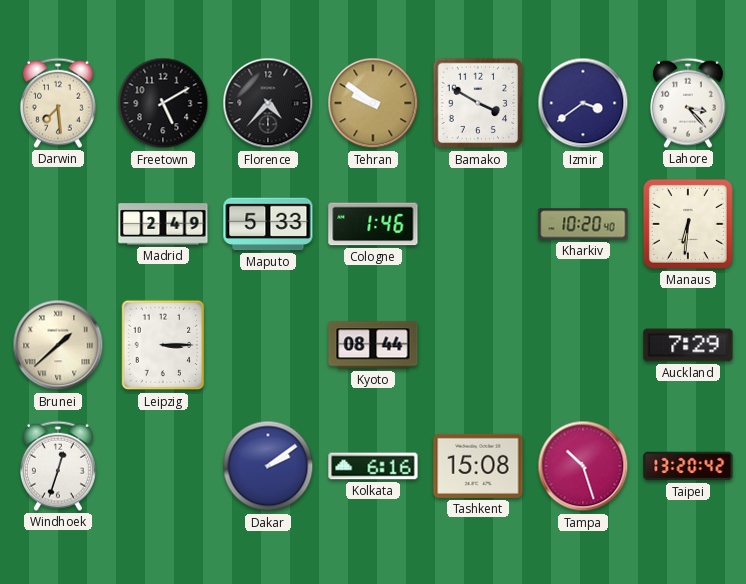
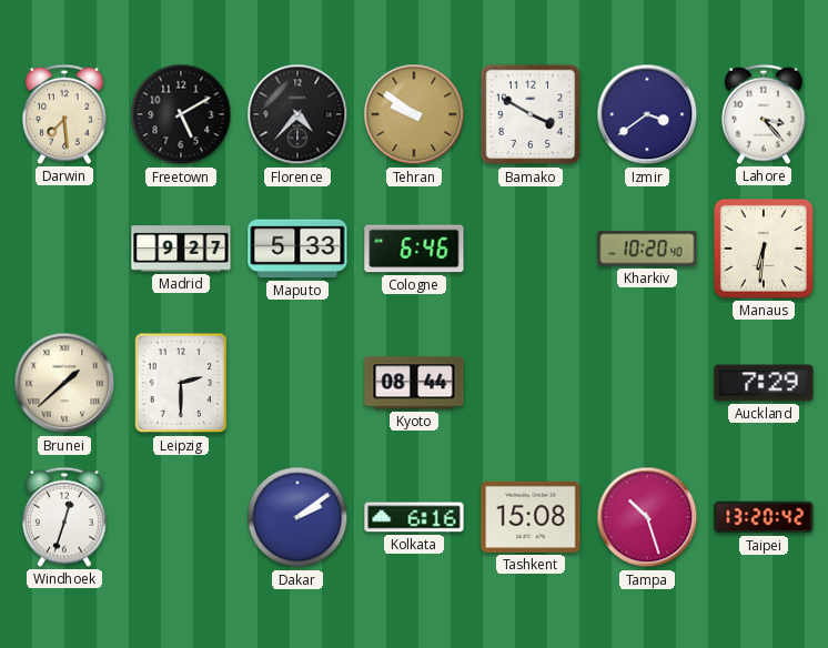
Madrid: 2:49 -> 9:27
Cologne: 1:46 -> 6:46
Leipzig: 3:15 -> 2:30
